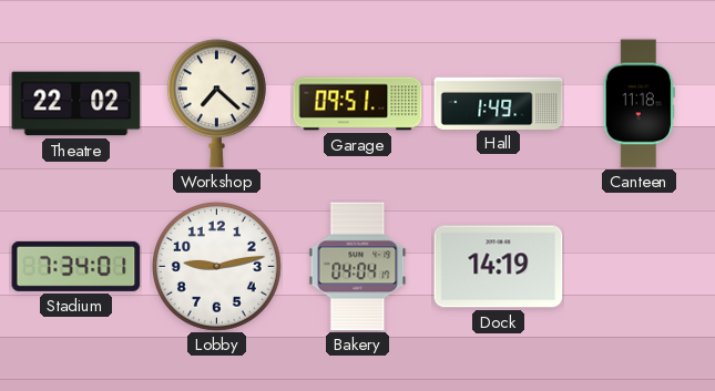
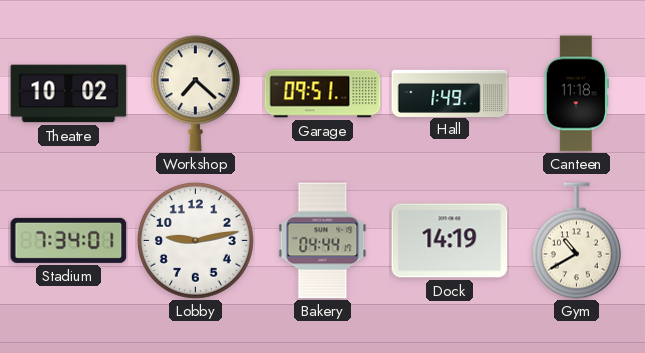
Theatre: 22:02 -> 10:02
Bakery: 04:04 -> 04:44
Gym: none -> 10:40
